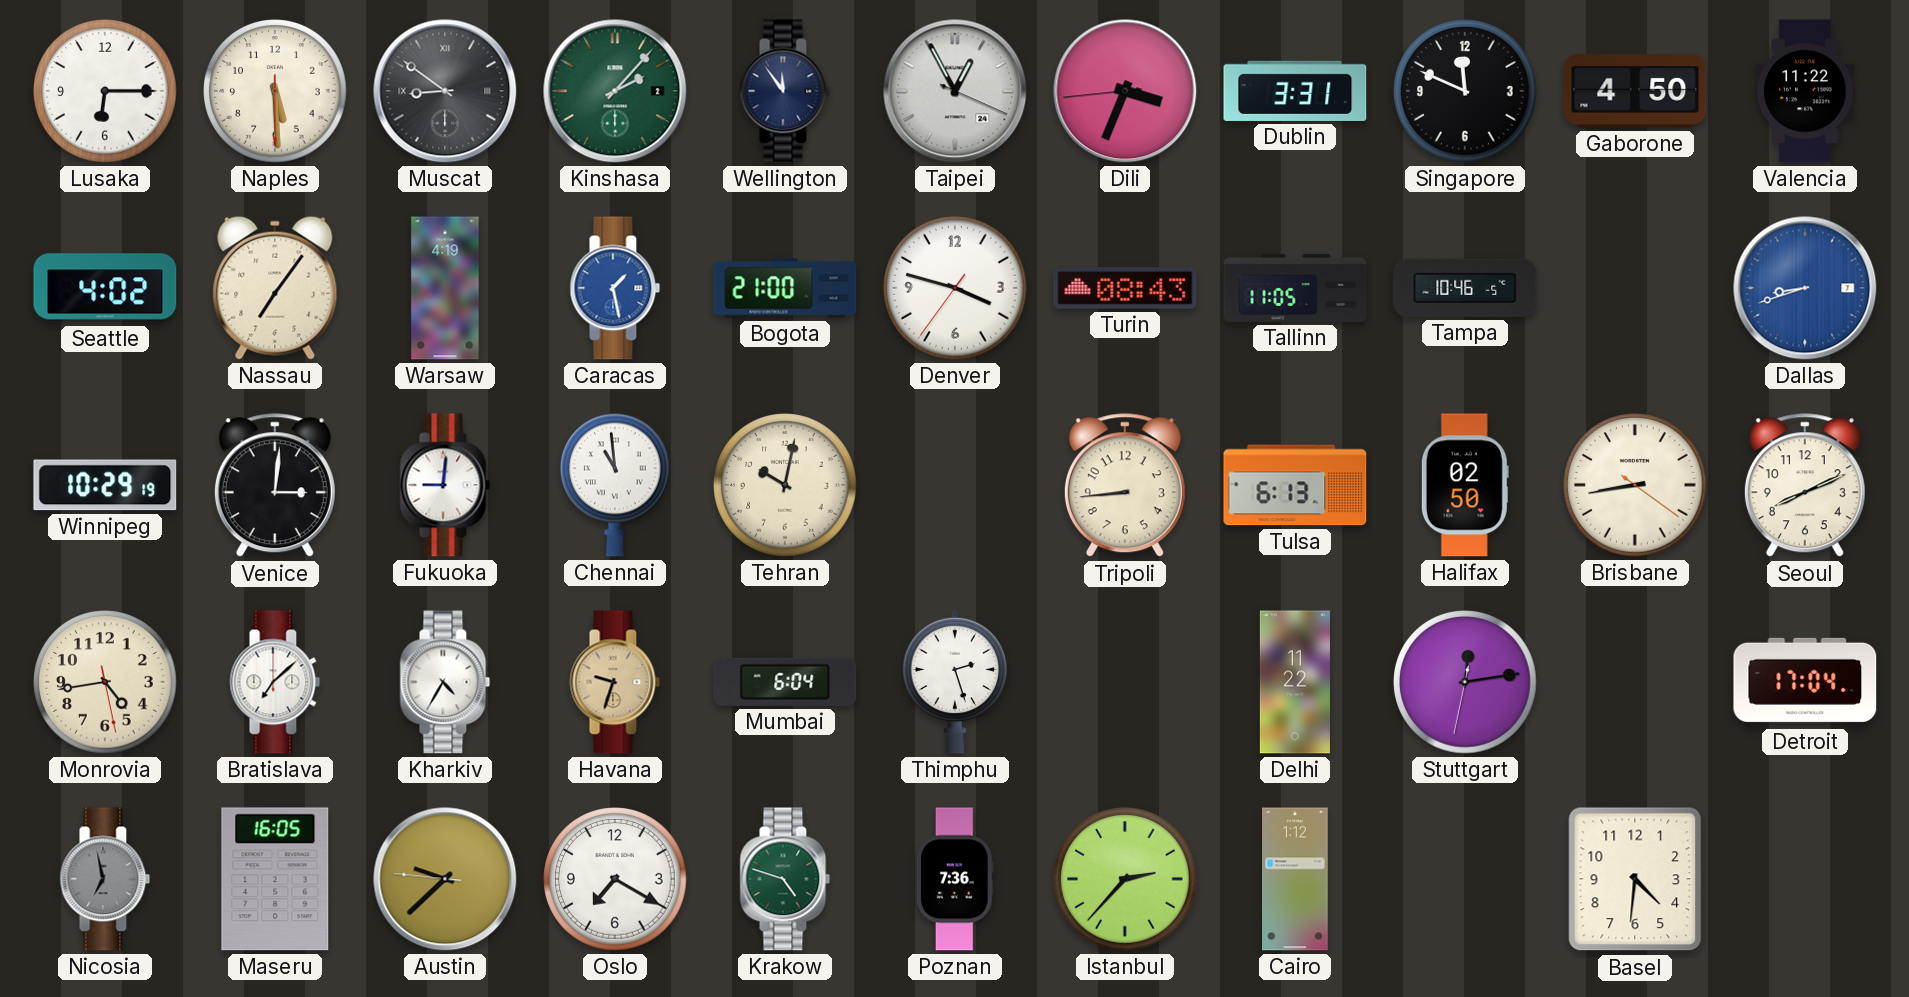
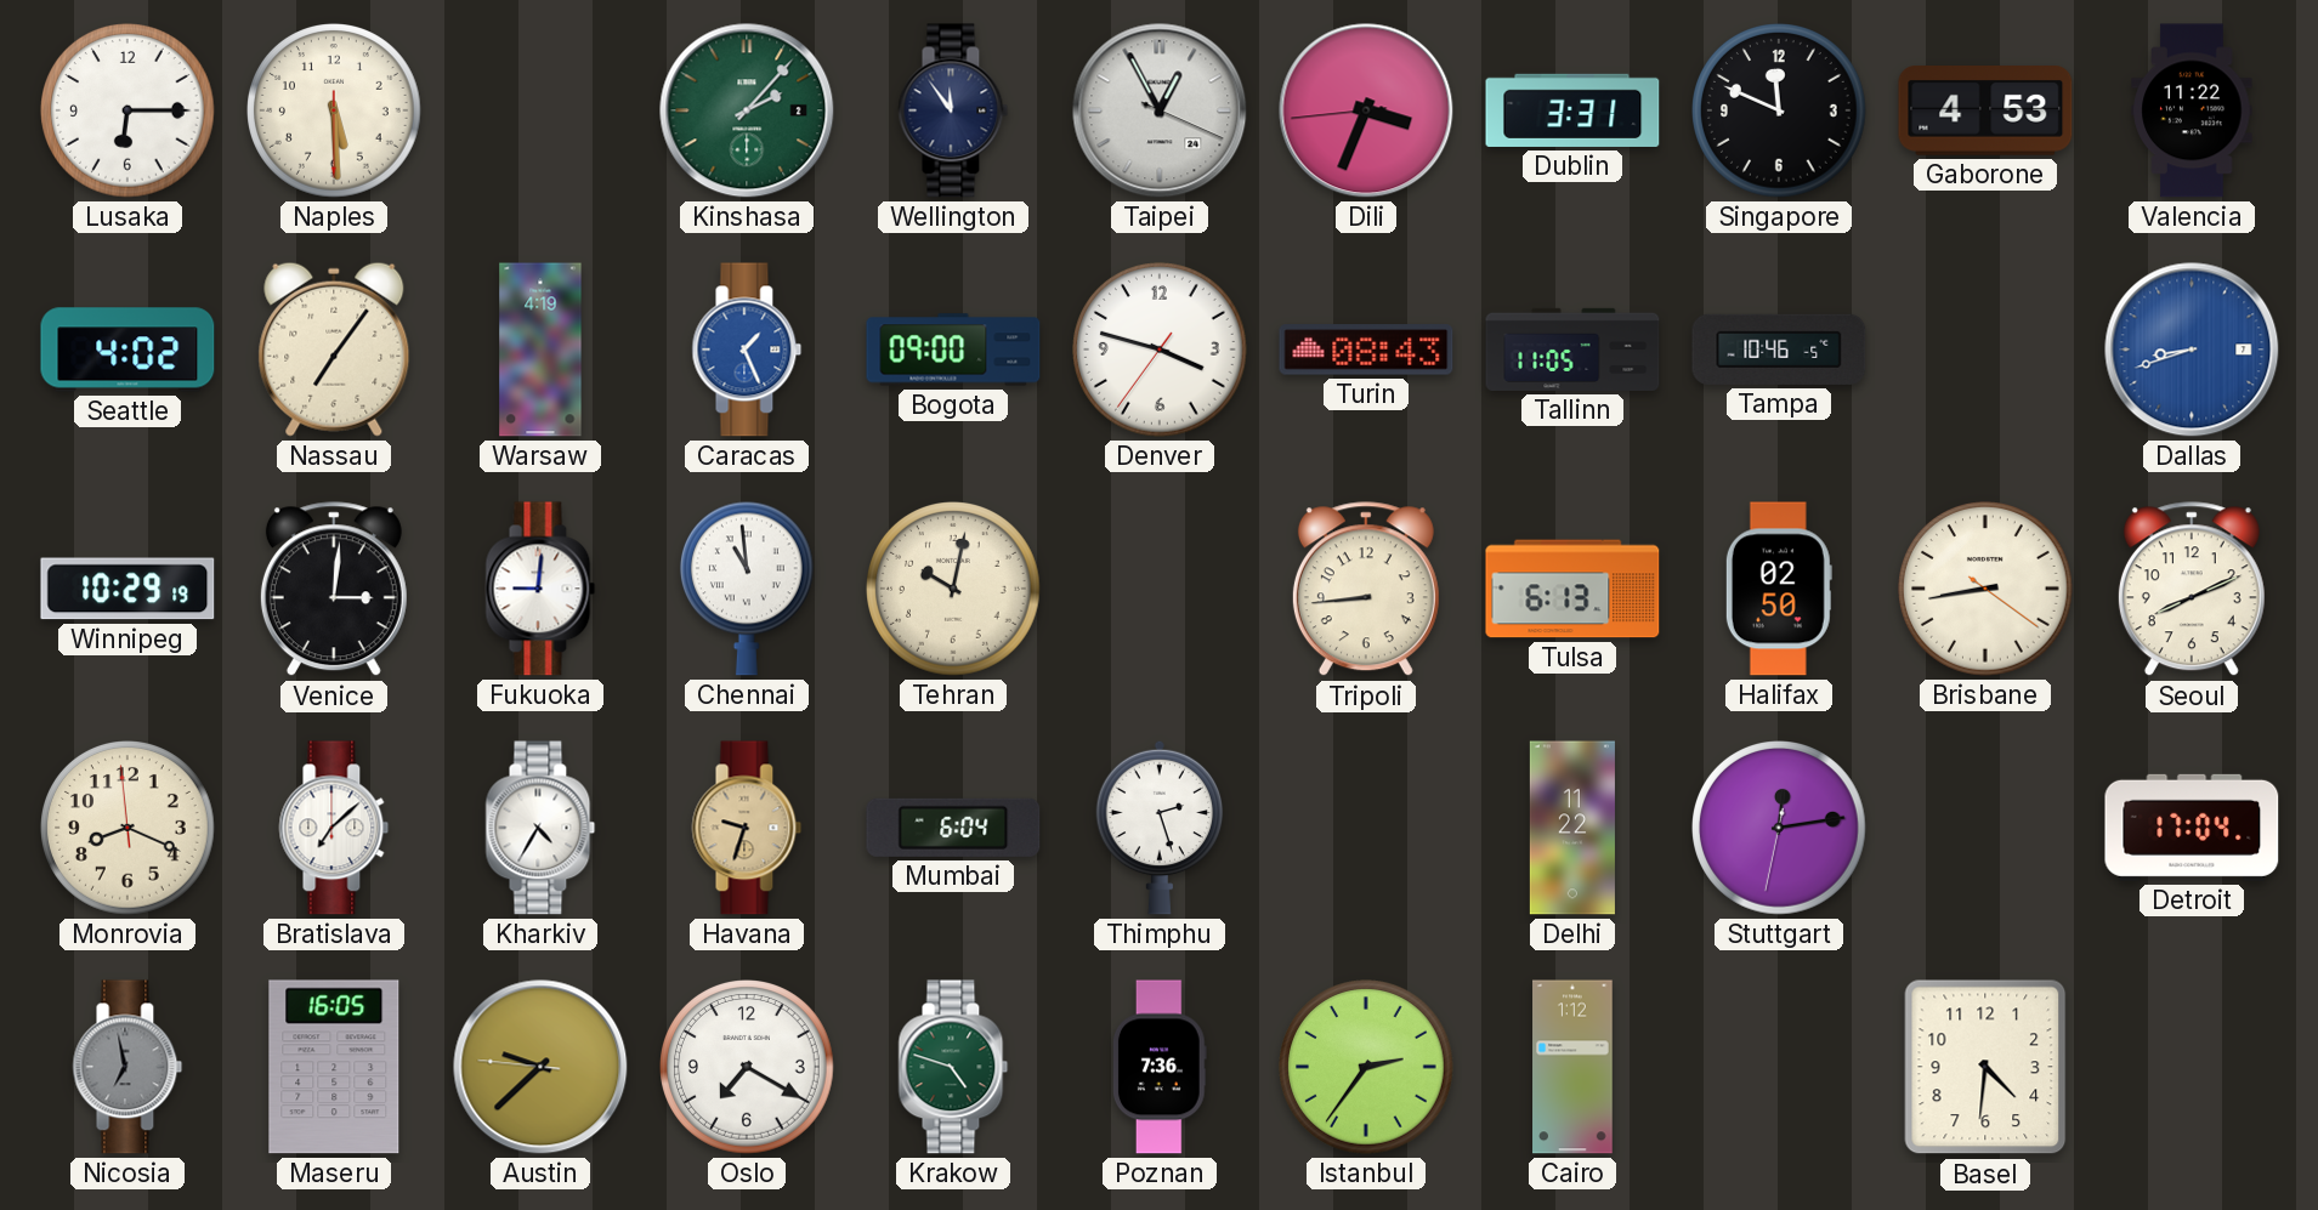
Muscat: 8:51 -> none
Gaborone: 4:50 -> 4:53
Caracas: 1:28 -> 1:26
Bogota: 21:00 -> 09:00
Monrovia: 4:43 -> 8:18
Istanbul: 2:37 -> 2:36
